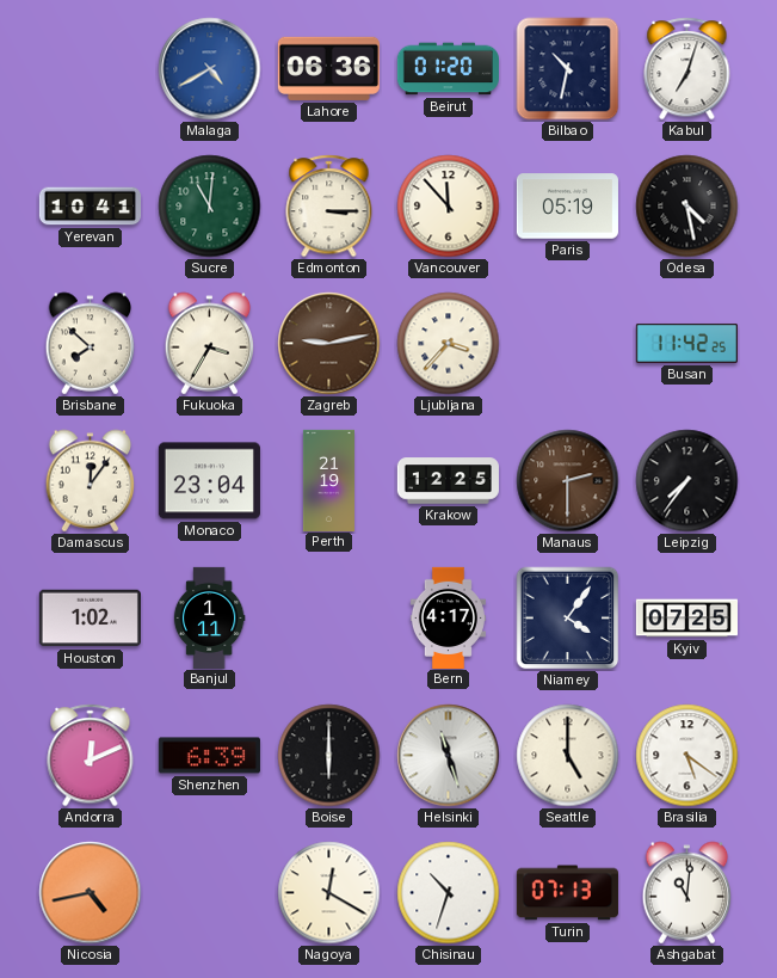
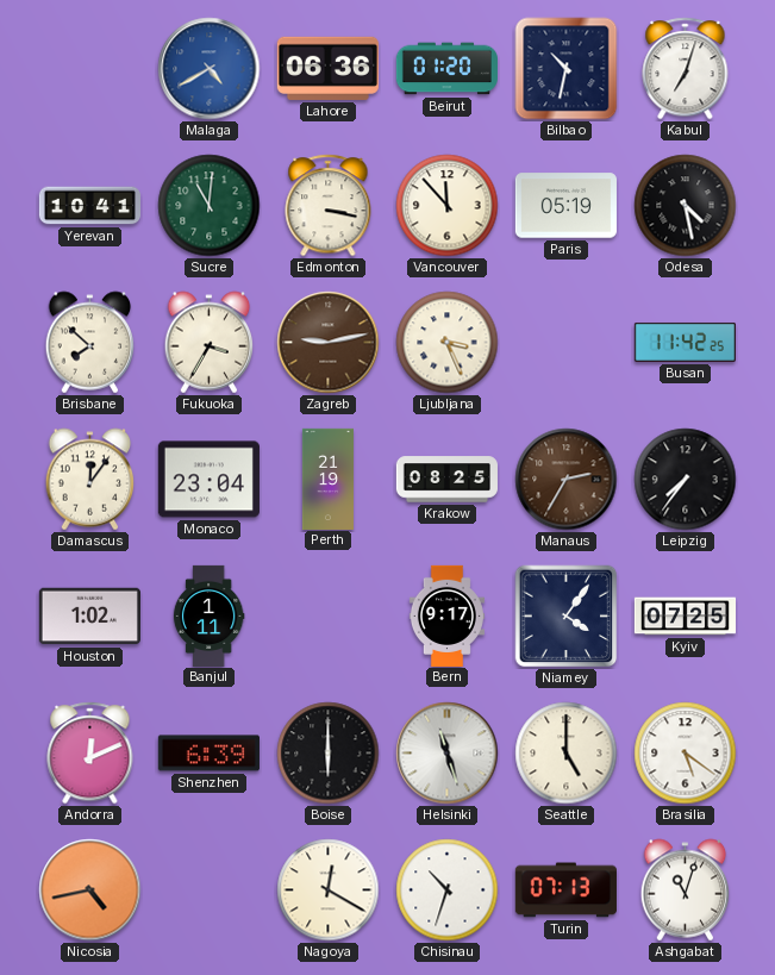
Edmonton: 3:15 -> 3:17
Ljubljana: 3:37 -> 3:26
Krakow: 12:25 -> 08:25
Manaus: 2:30 -> 2:35
Bern: 4:17 -> 9:17
Ashgabat: 11:01 -> 11:03
